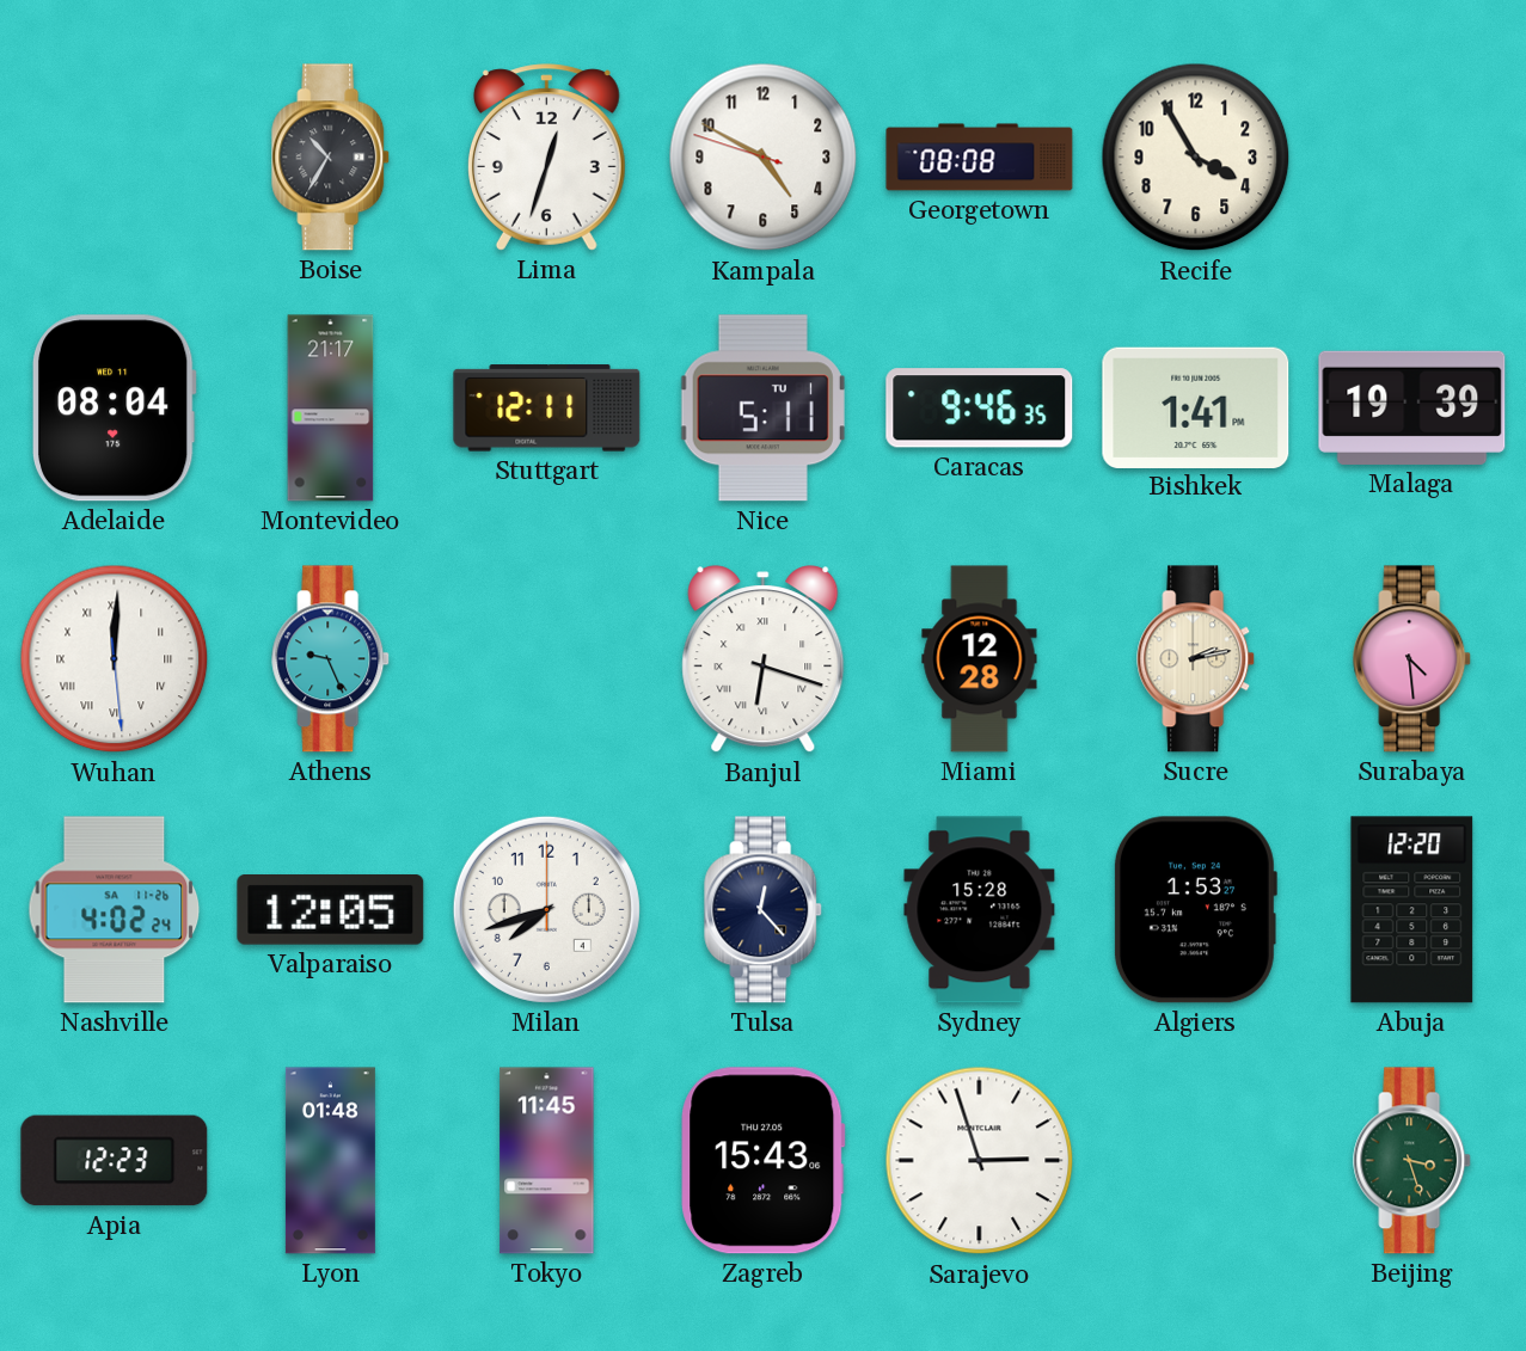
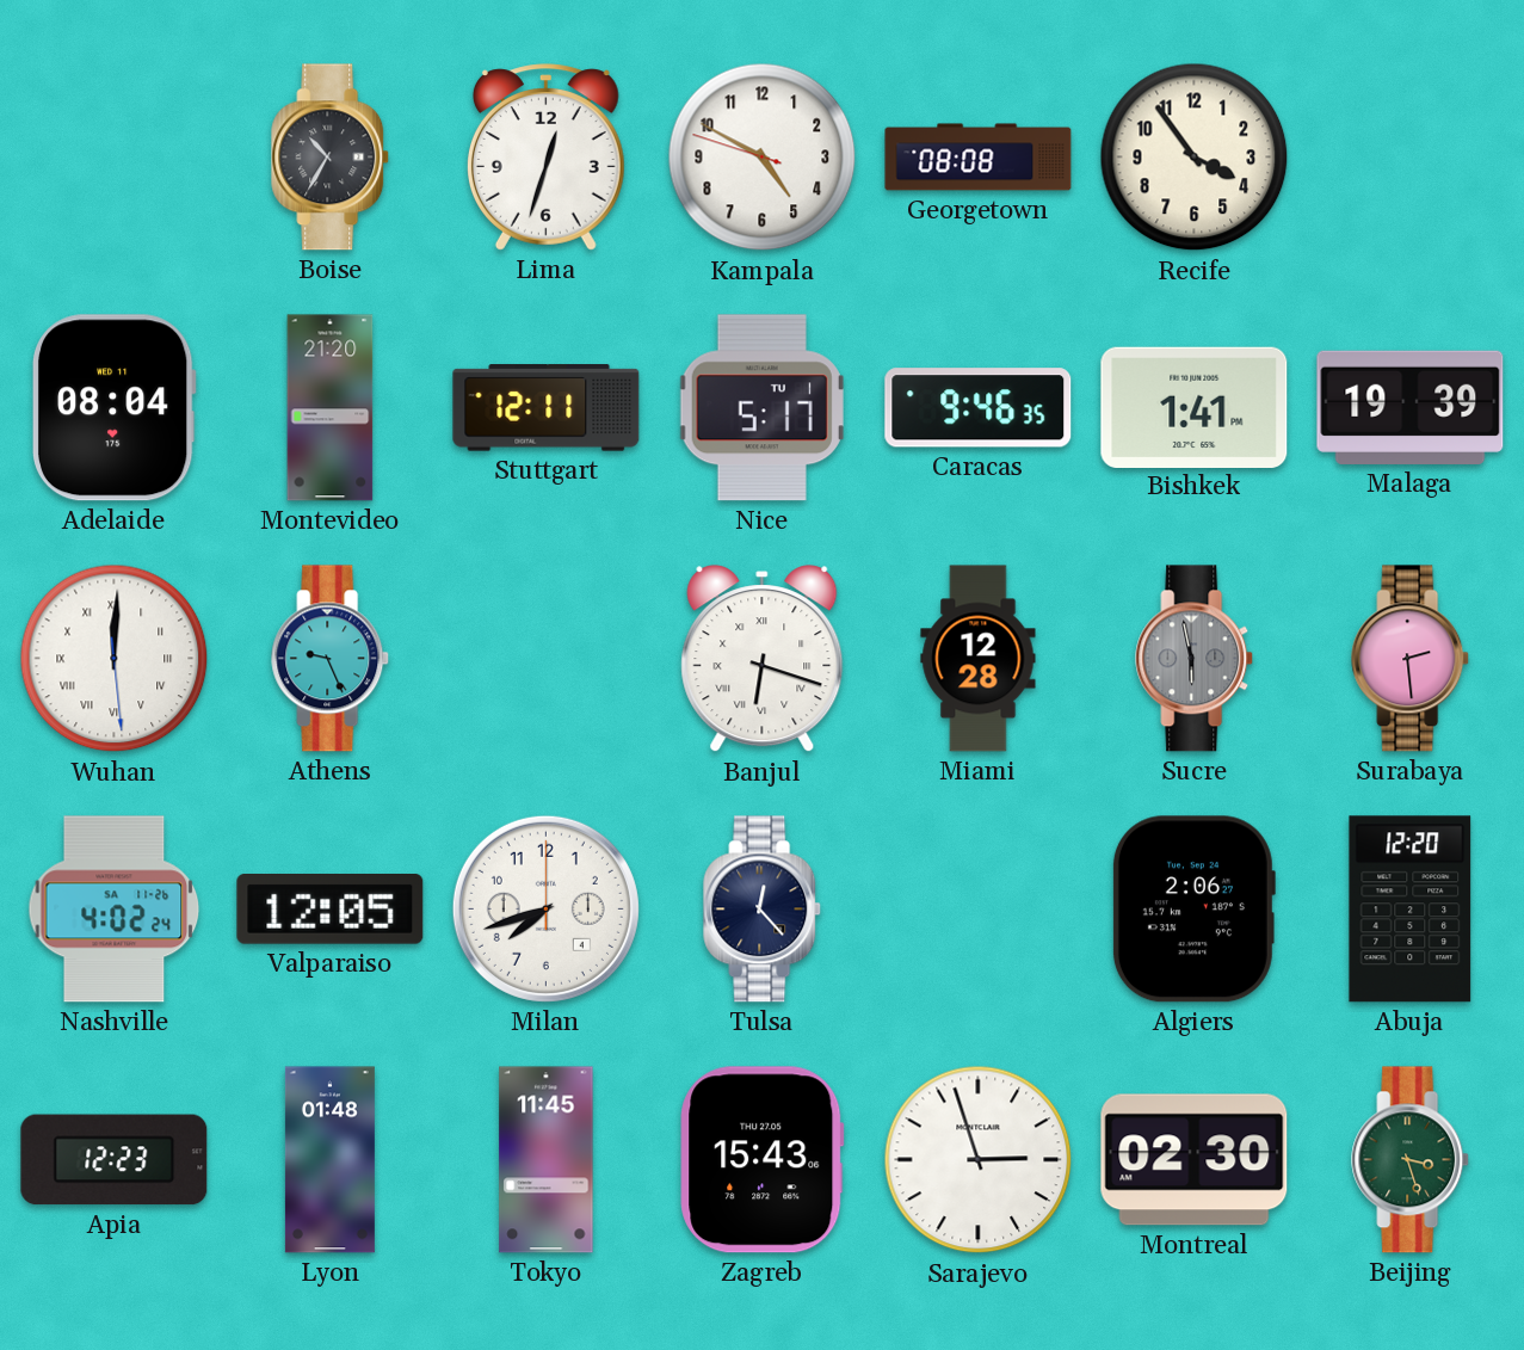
Recife: 3:55 -> 3:54
Montevideo: 21:17 -> 21:20
Nice: 5:11 -> 5:17
Sucre: 2:13 -> 5:58
Sucre dial: cream -> grey
Surabaya: 4:29 -> 2:29
Sydney: 15:28 -> none
Algiers: 1:53 -> 2:06
Montreal: none -> 02:30
